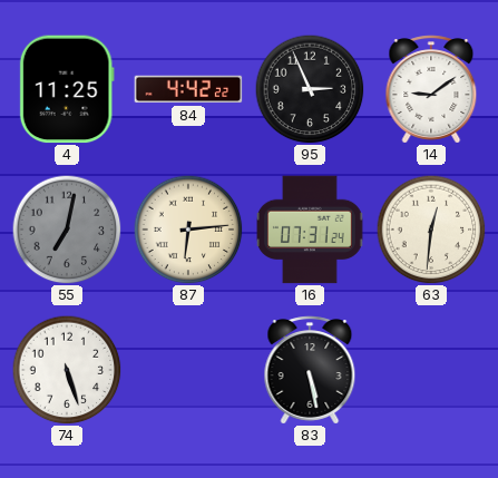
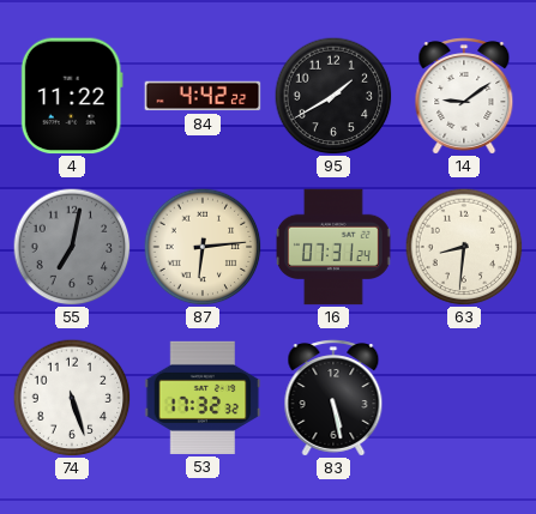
4: 11:25 -> 11:22
95: 2:56 -> 1:40
63: 12:31 -> 8:31
53: none -> 17:32
